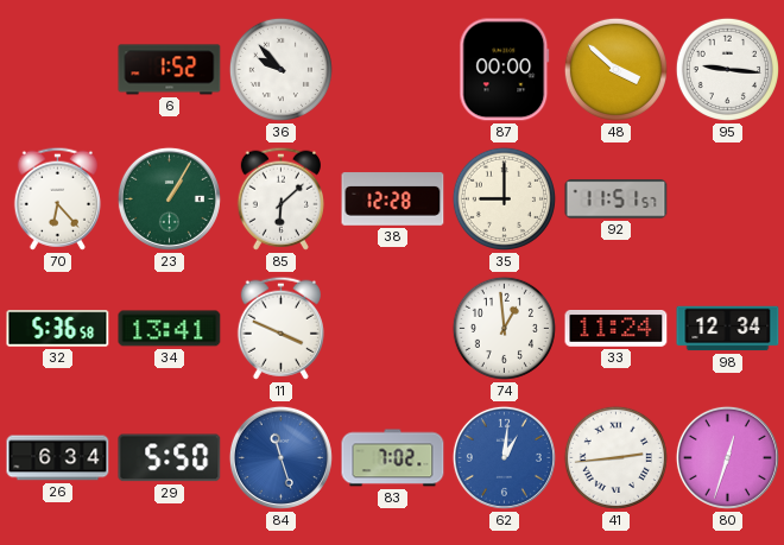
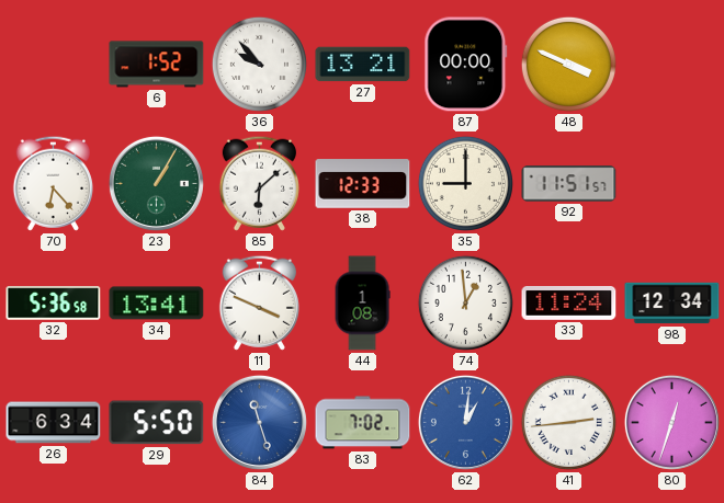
27: none -> 13:21
48: 3:52 -> 3:49
95: 9:16 -> none
38: 12:28 -> 12:33
44: none -> 1:08
